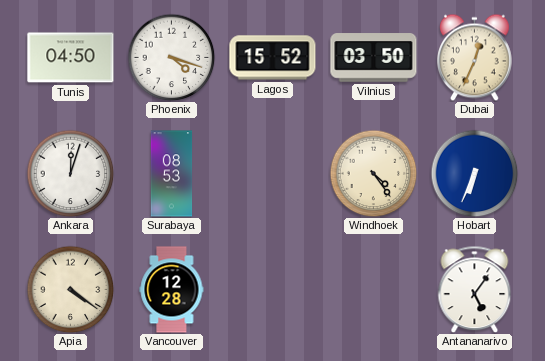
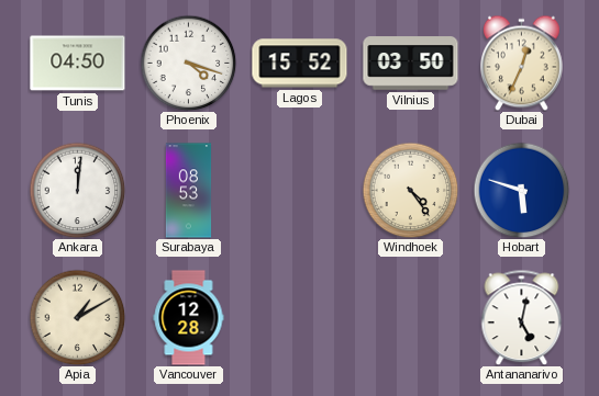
Ankara: 12:03 -> 12:01
Hobart: 6:34 -> 5:48
Apia: 4:21 -> 1:10
Antananarivo: 5:06 -> 5:02
